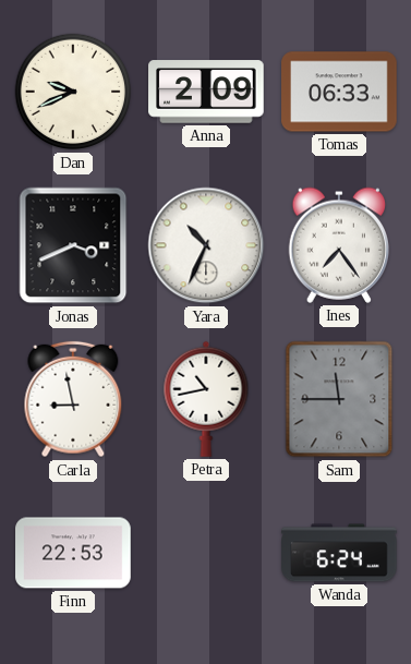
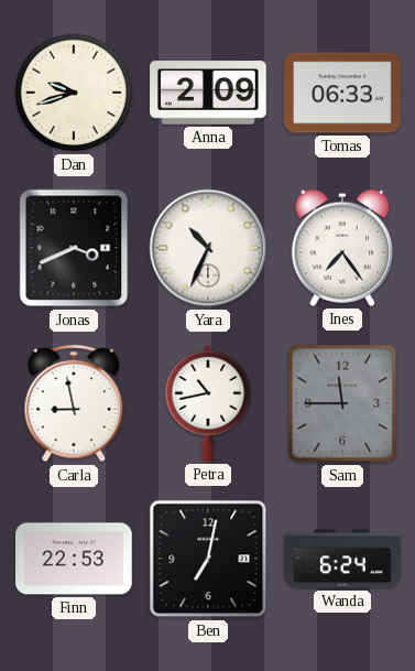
Dan: 9:41 -> 9:42
Ben: none -> 7:02
